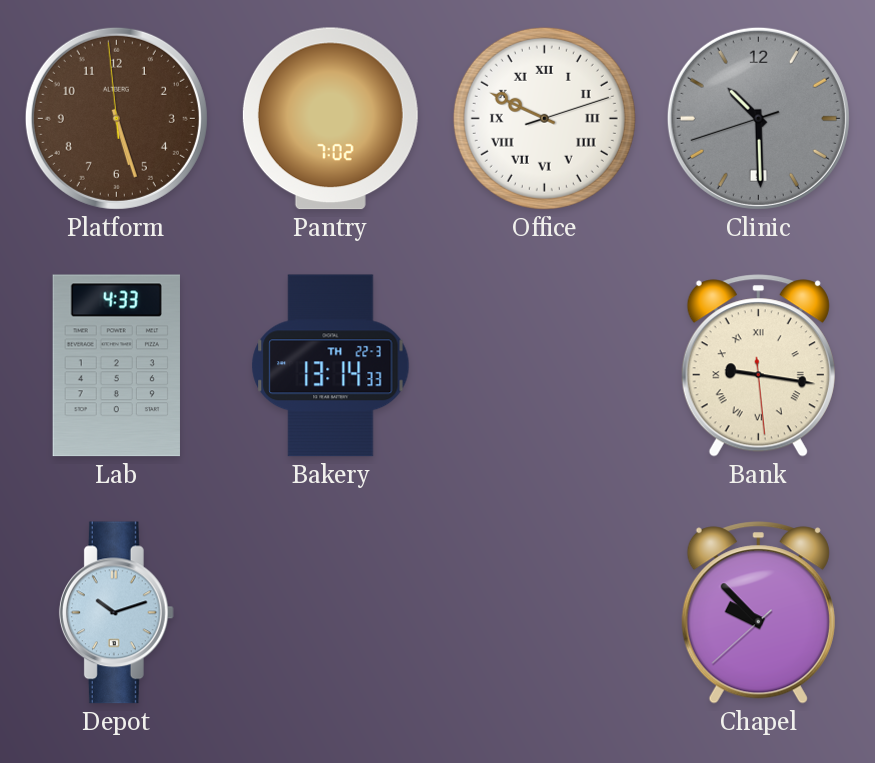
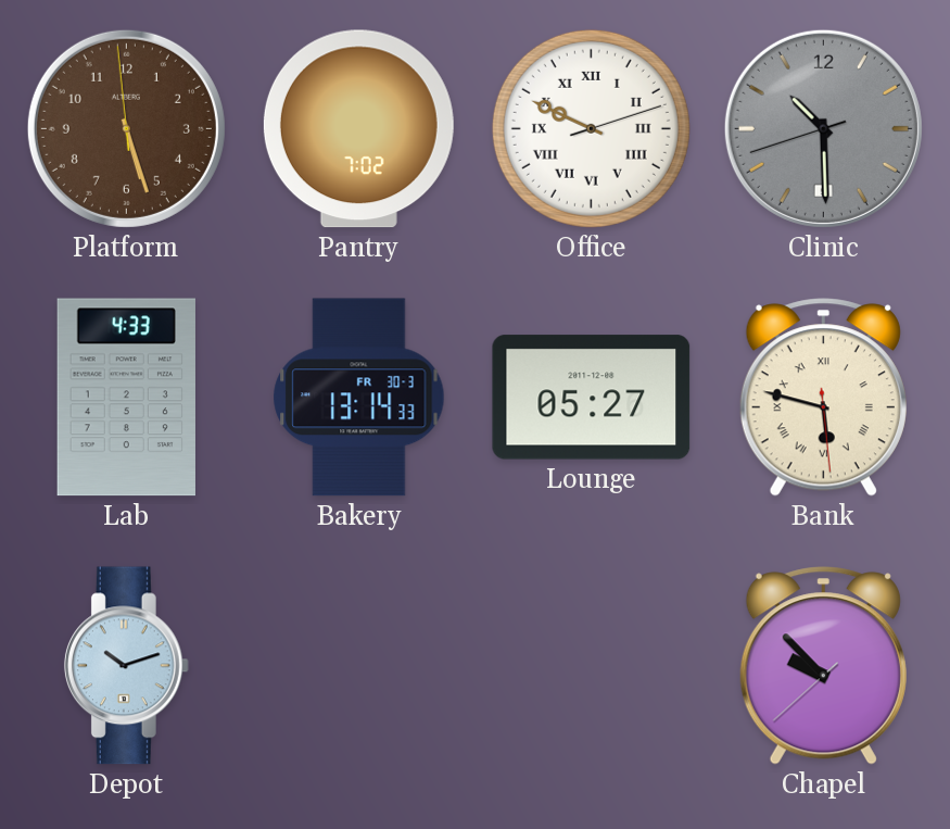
Bakery date: TH 22-3 -> FR 30-3
Lounge: none -> 05:27
Bank: 9:16 -> 5:47
